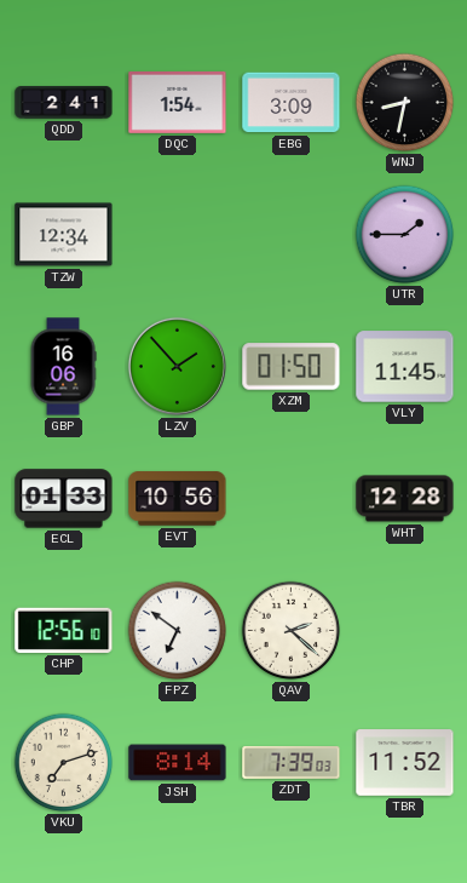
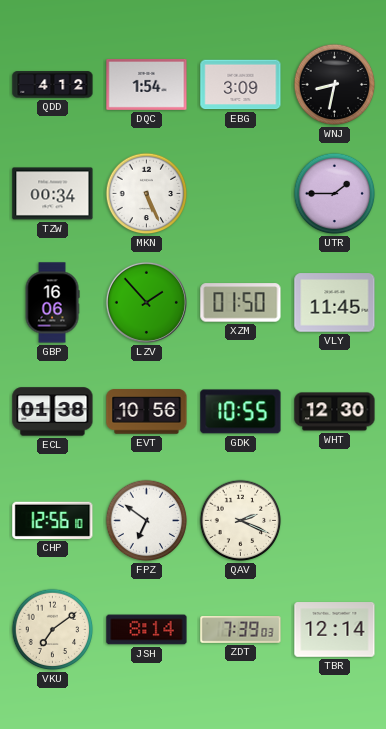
QDD: 2:41 -> 4:12
TZW: 12:34 -> 00:34
MKN: none -> 5:26
ECL: 01:33 -> 01:38
GDK: none -> 10:55
WHT: 12:28 -> 12:30
QAV: 2:22 -> 2:19
VKU: 7:12 -> 7:09
TBR: 11:52 -> 12:14
